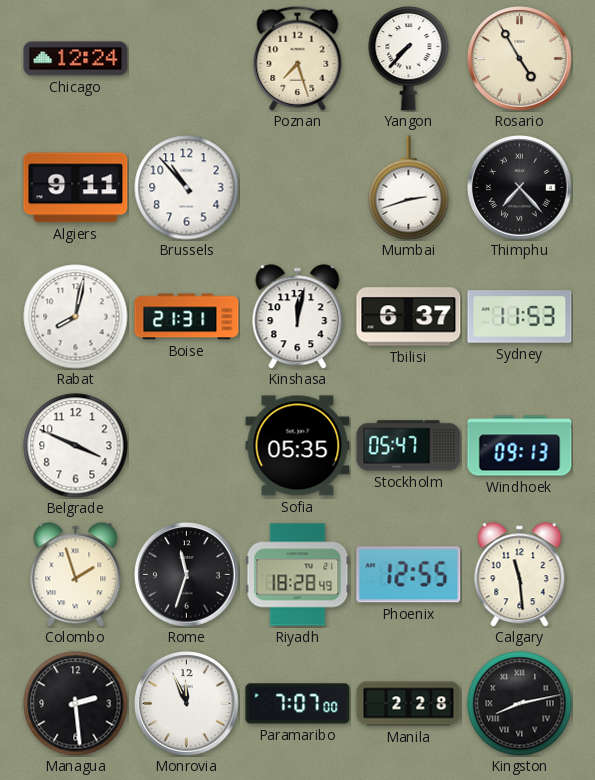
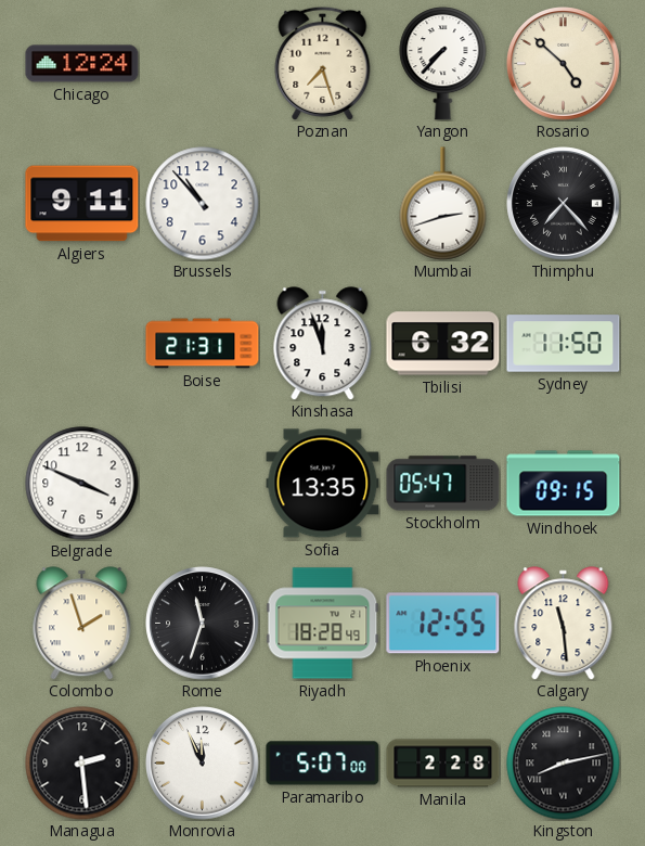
Rosario: 4:55 -> 4:52
Rabat: 8:02 -> none
Kinshasa: 12:02 -> 11:57
Tbilisi: 6:37 -> 6:32
Sydney: 11:53 -> 11:50
Sofia: 05:35 -> 13:35
Windhoek: 09:13 -> 09:15
Paramaribo: 7:07 -> 5:07
